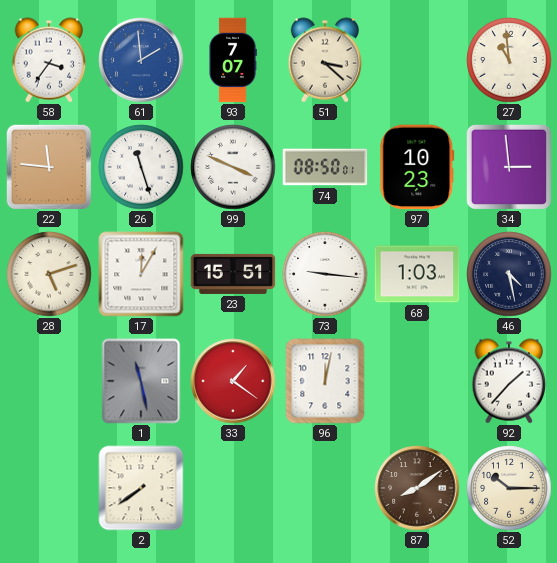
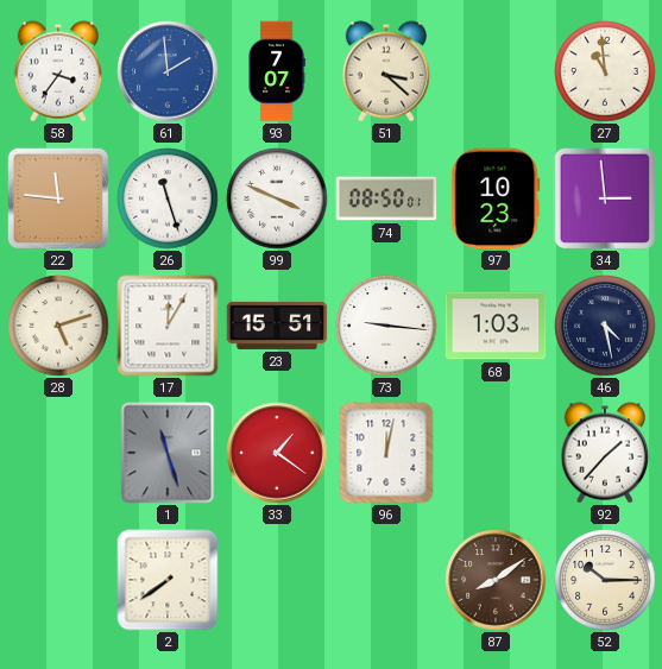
1: 11:28 -> 11:27
